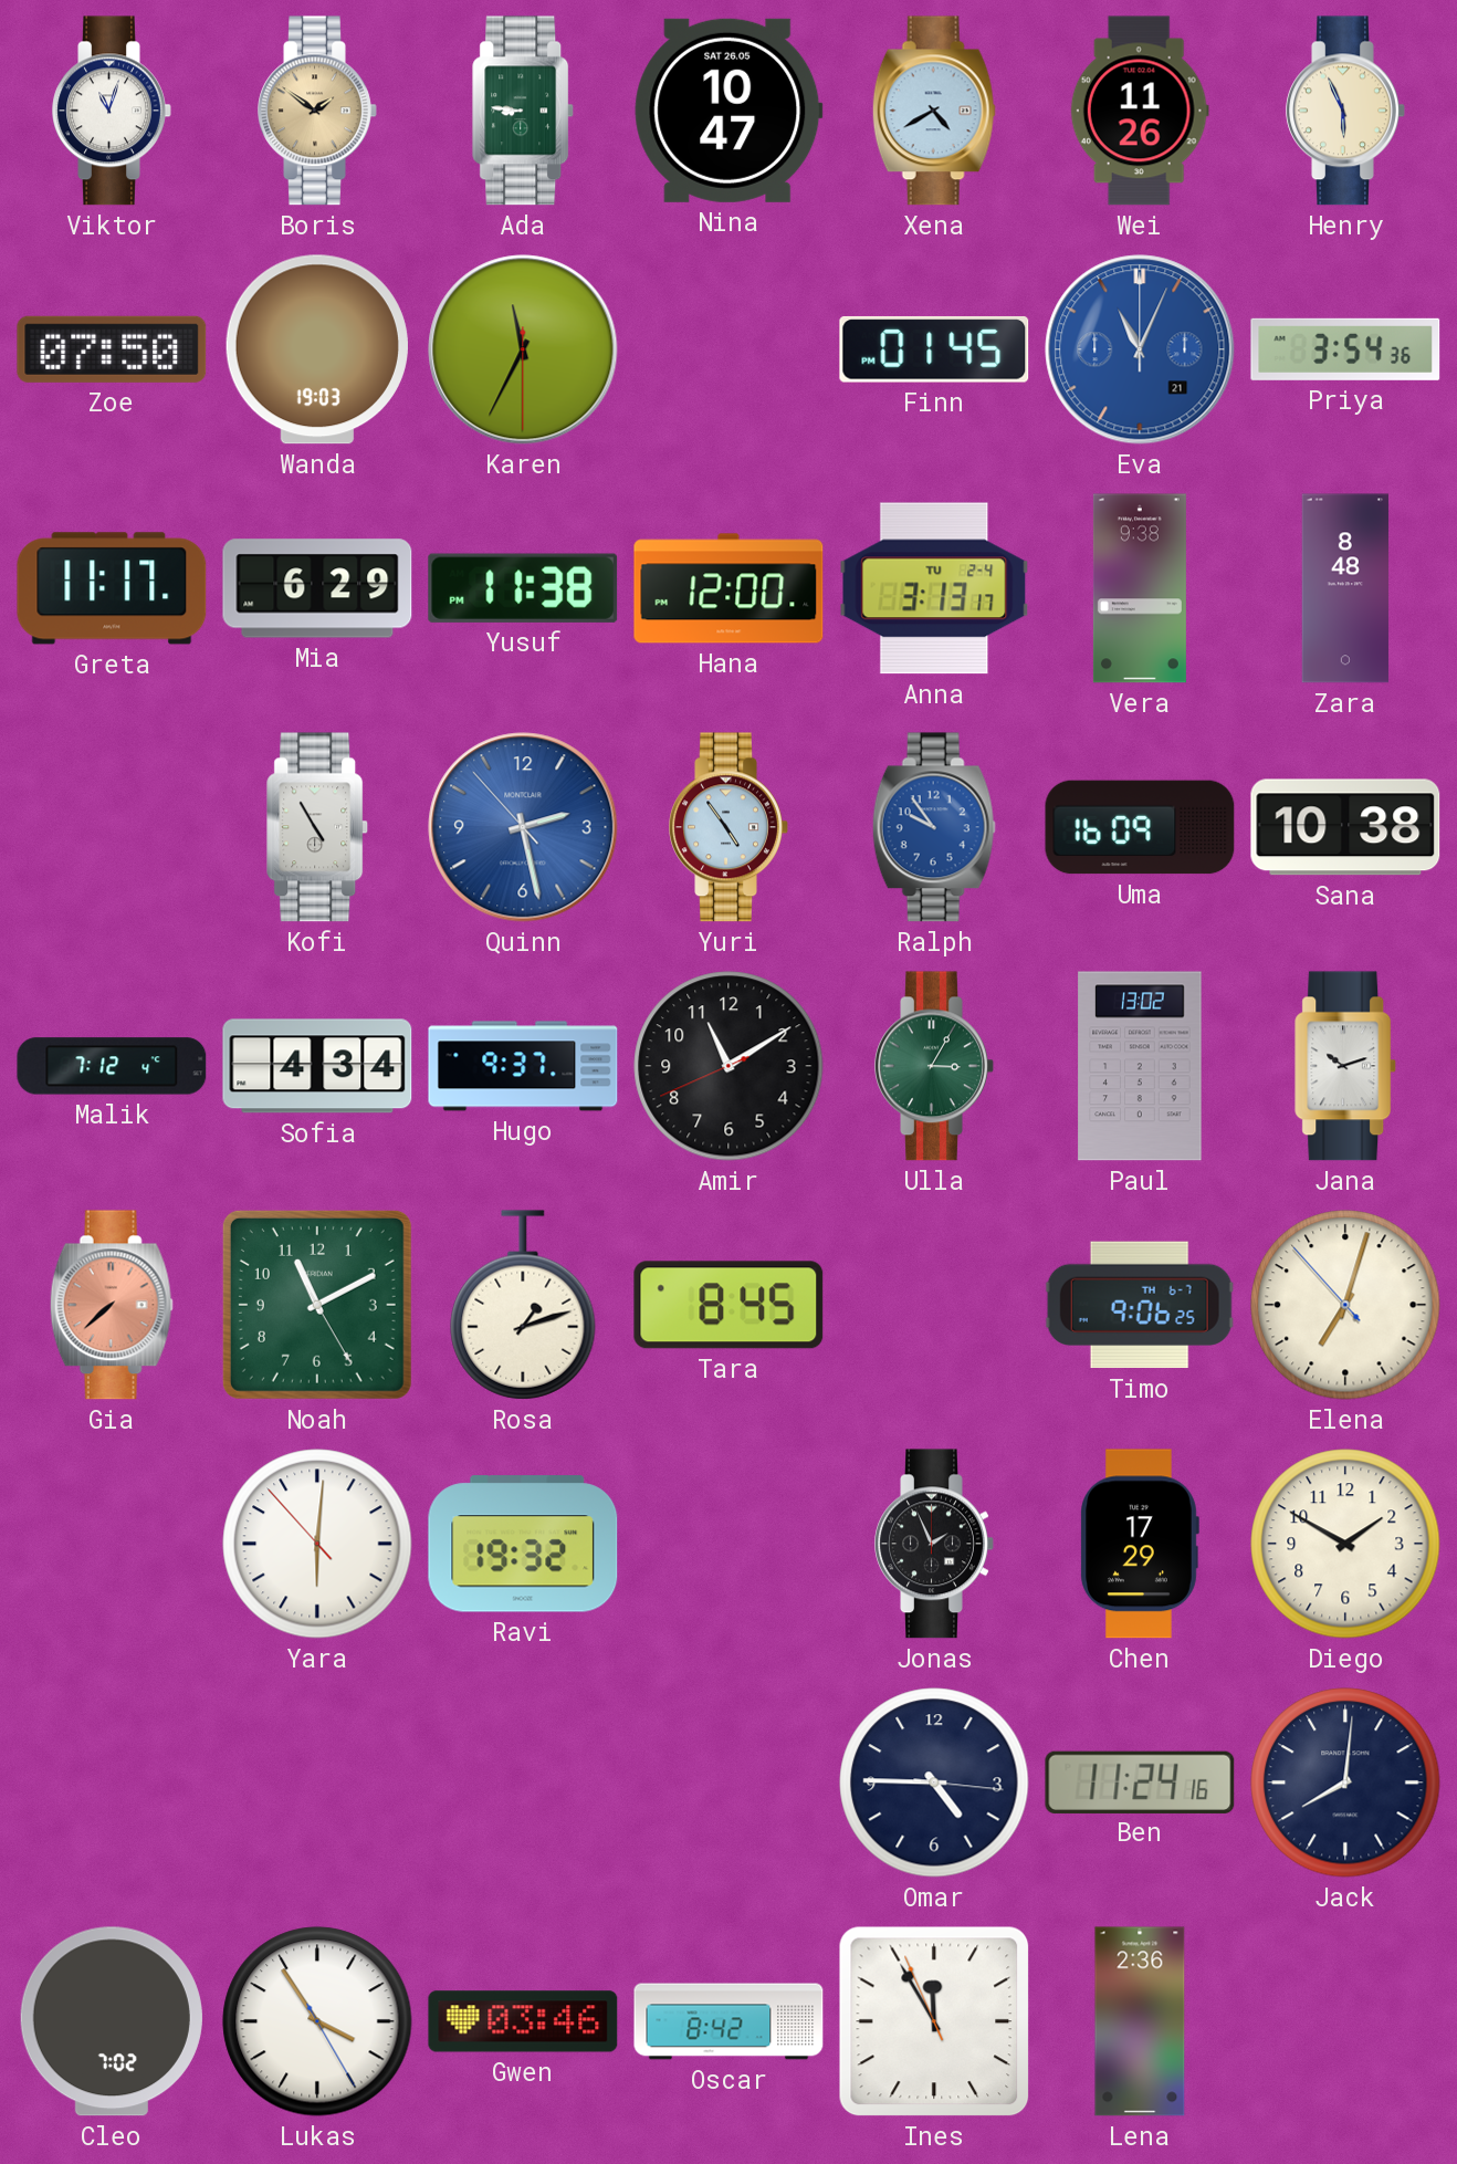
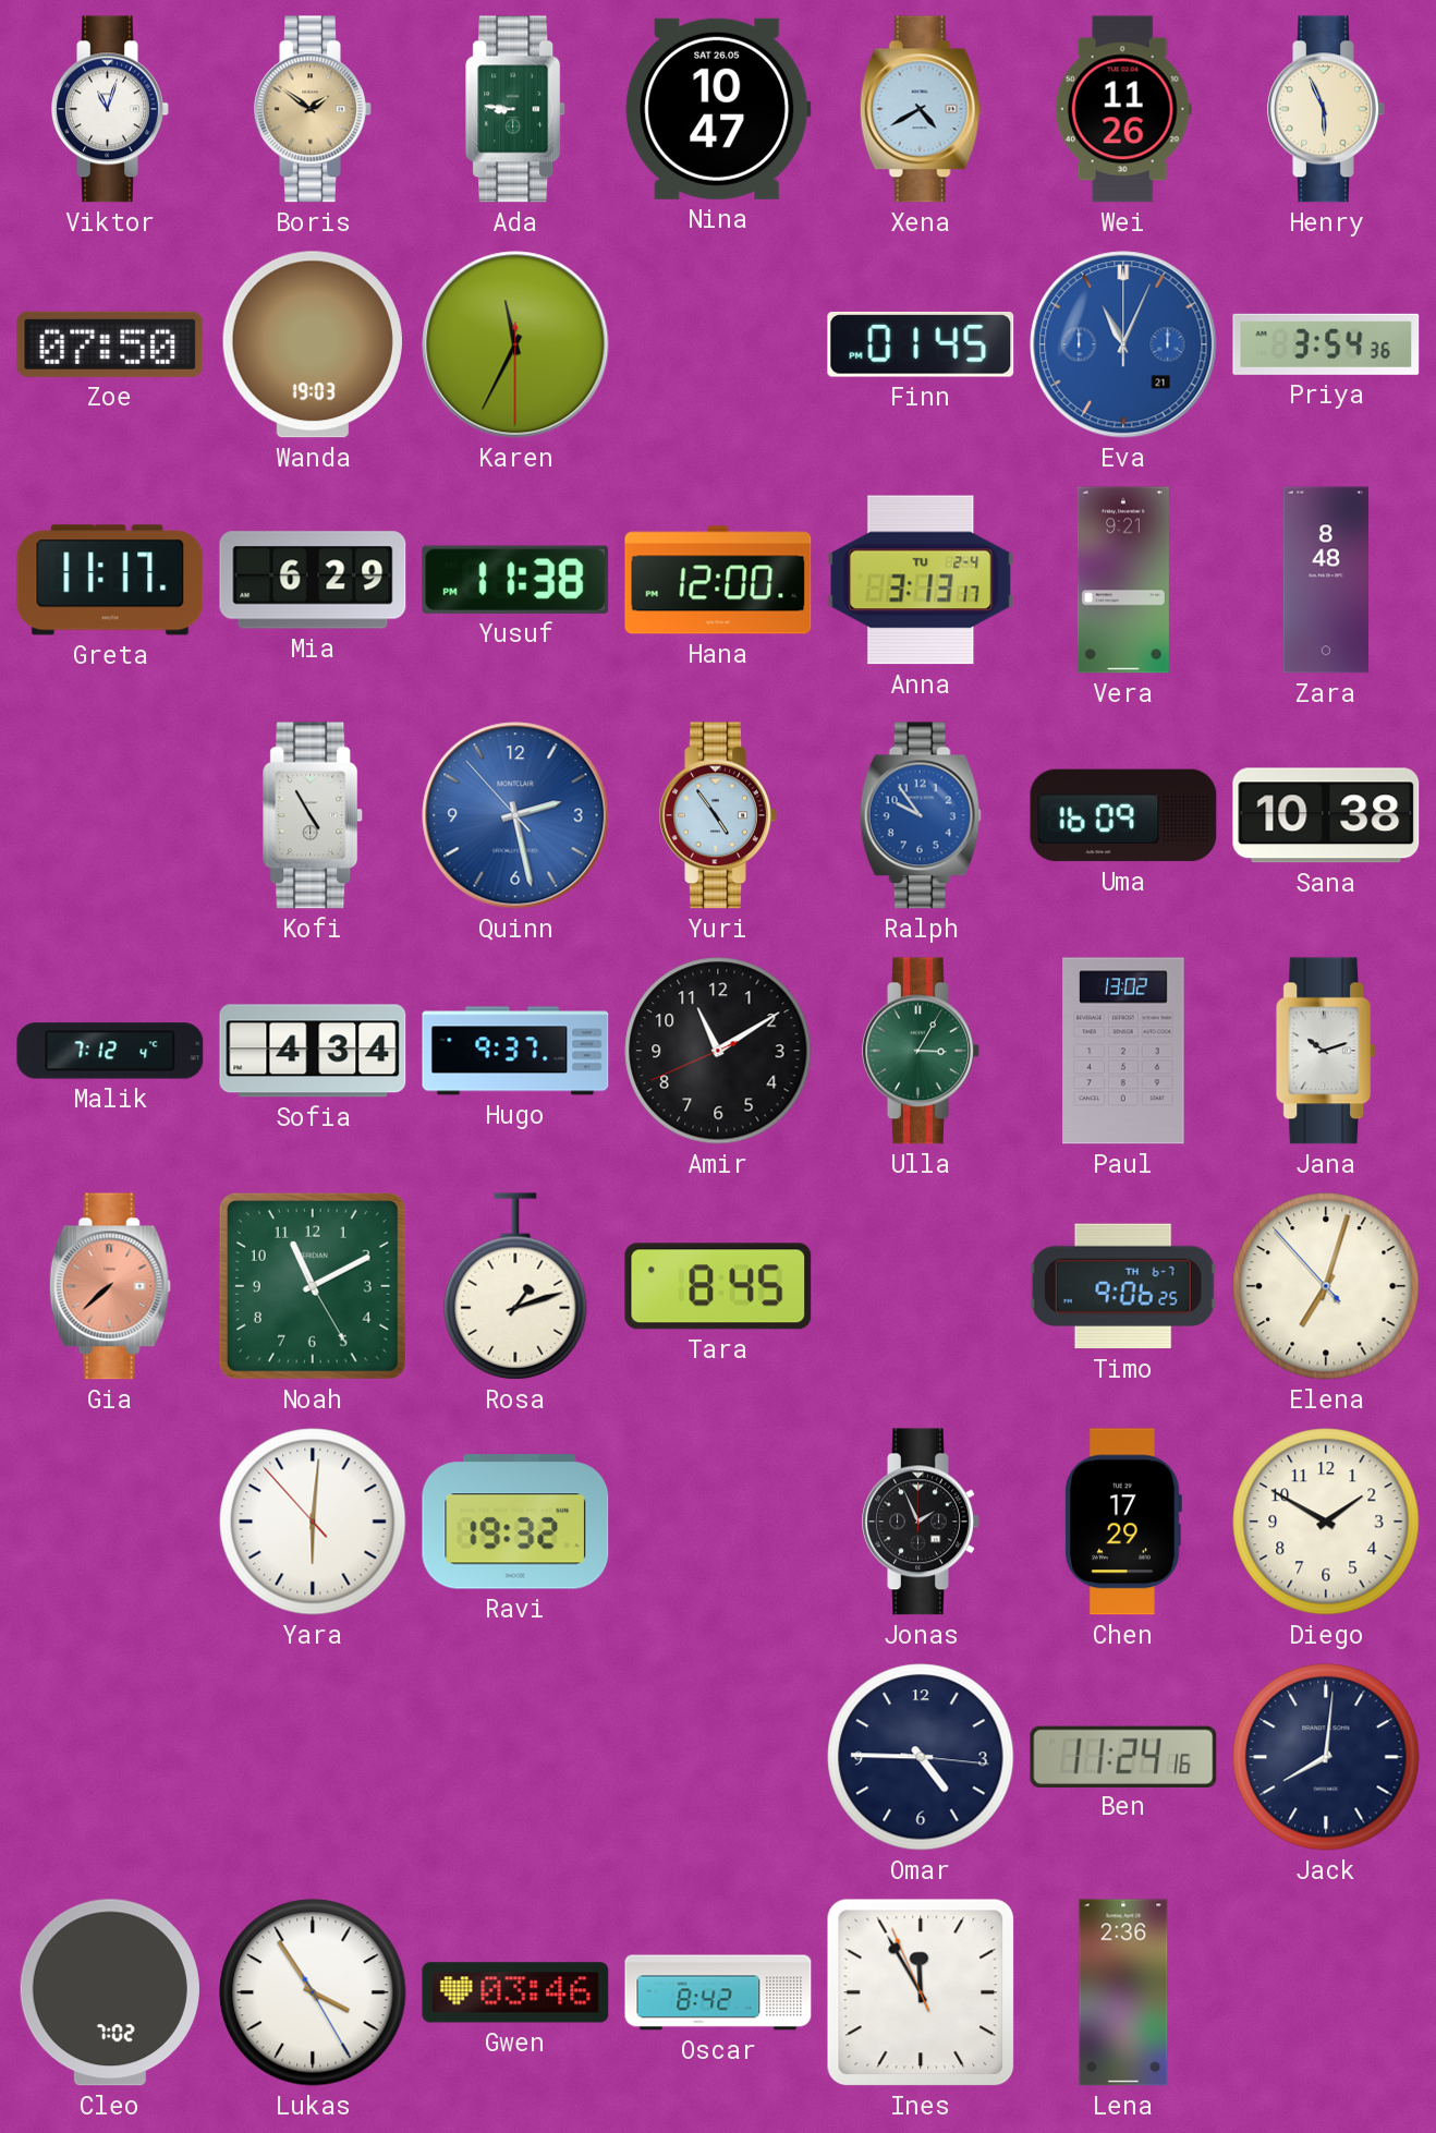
Vera: 9:38 -> 9:21
